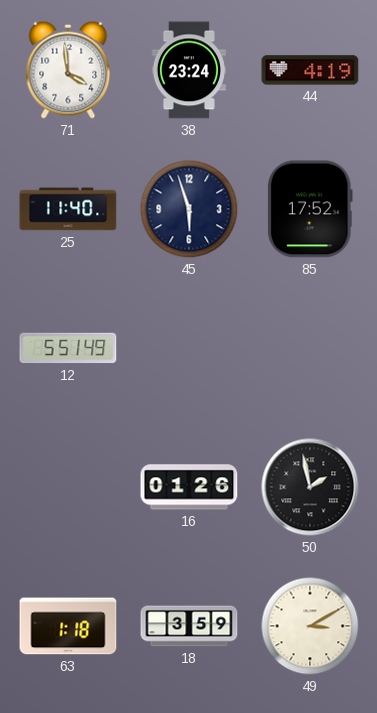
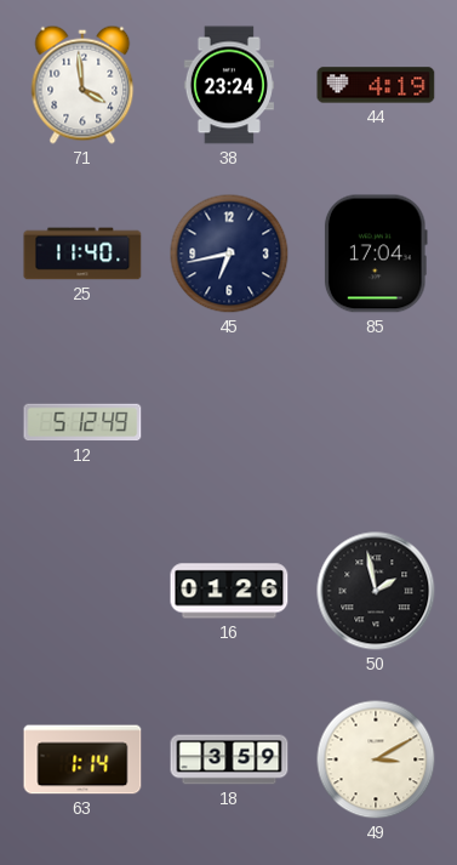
45: 5:57 -> 6:43
85: 17:52 -> 17:04
12: 5:51 -> 5:12
63: 1:18 -> 1:14
